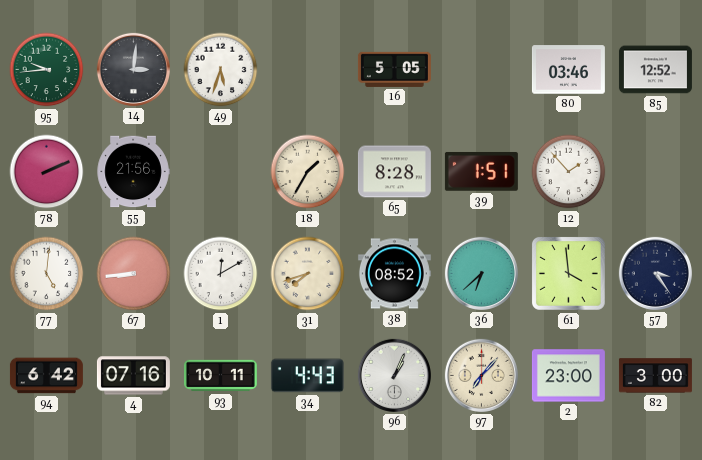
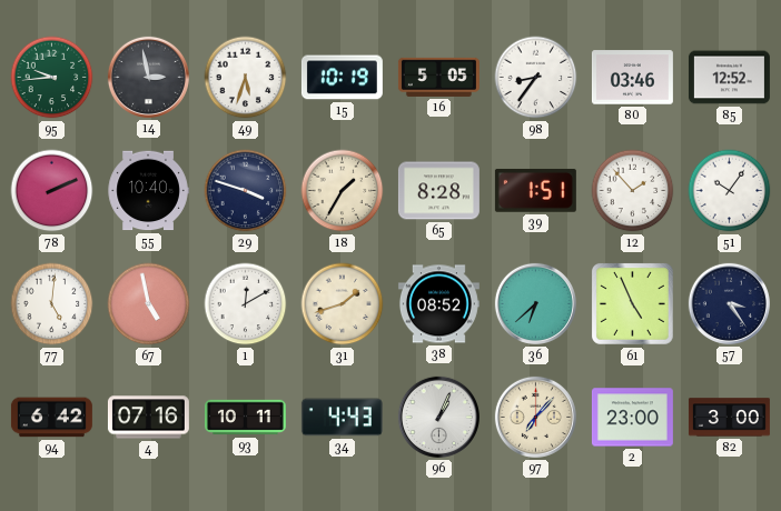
14: 3:01 -> 2:58
15: none -> 10:19
98: none -> 8:36
55: 21:56 -> 10:40
29: none -> 3:48
51: none -> 10:06
67: 8:44 -> 4:58
31: 7:42 -> 1:42
61: 3:59 -> 4:56
